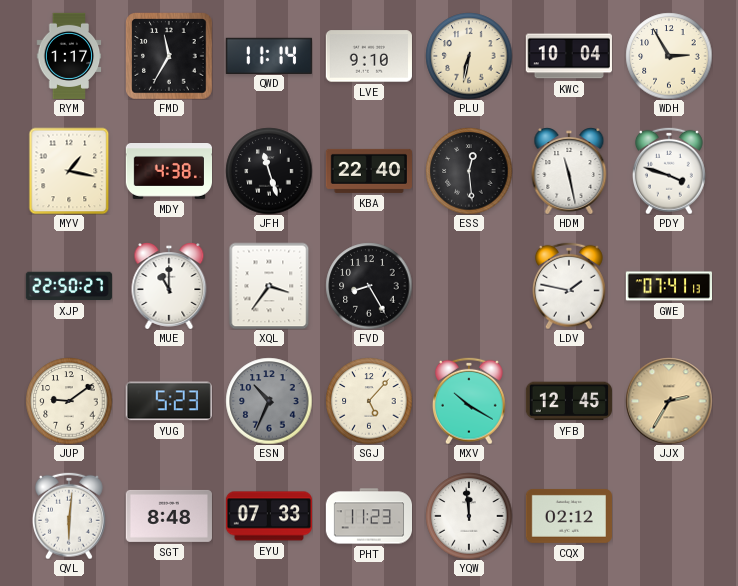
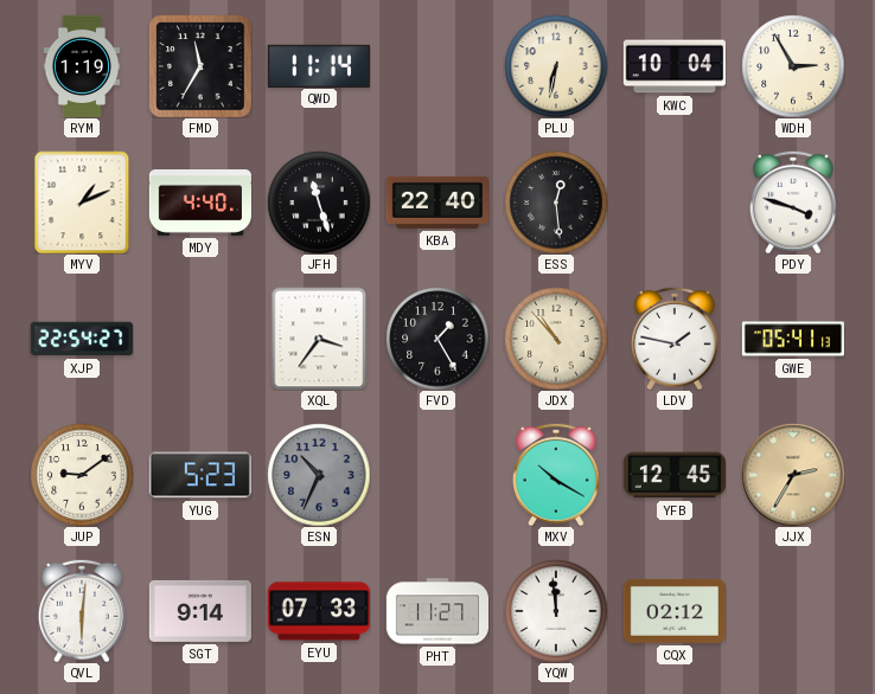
RYM: 1:17 -> 1:19
LVE: 9:10 -> none
MYV: 1:17 -> 1:11
MDY: 4:38 -> 4:40
HDM: 11:28 -> none
XJP: 22:50 -> 22:54
MUE: 11:00 -> none
FVD: 8:25 -> 1:25
JDX: none -> 10:53
GWE: 07:41 -> 05:41
SGJ: 5:07 -> none
SGT: 8:48 -> 9:14
PHT: 11:23 -> 11:27
